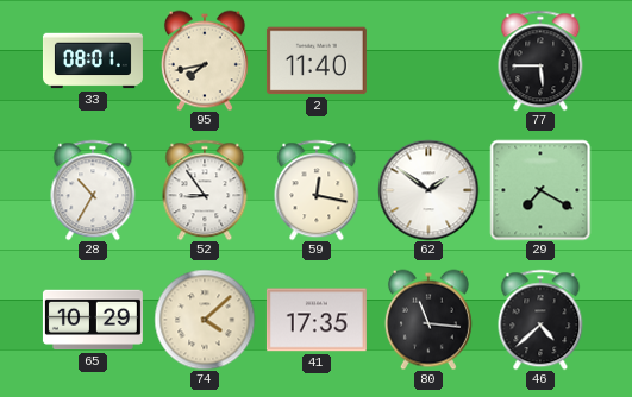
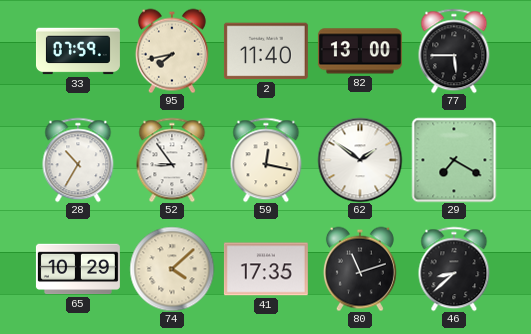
33: 08:01 -> 07:59
82: none -> 13:00
80: 11:16 -> 11:12
46: 4:38 -> 8:38
